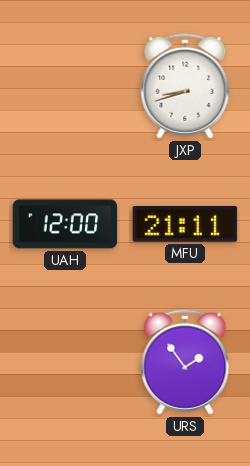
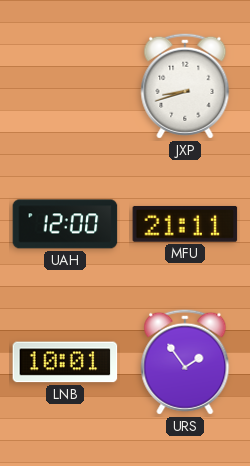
LNB: none -> 10:01
